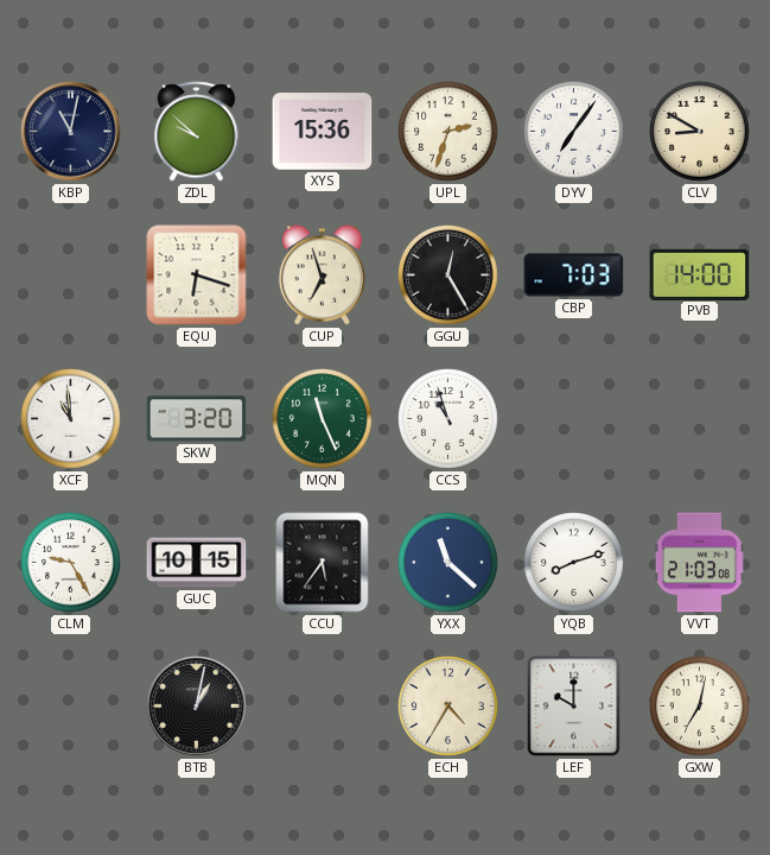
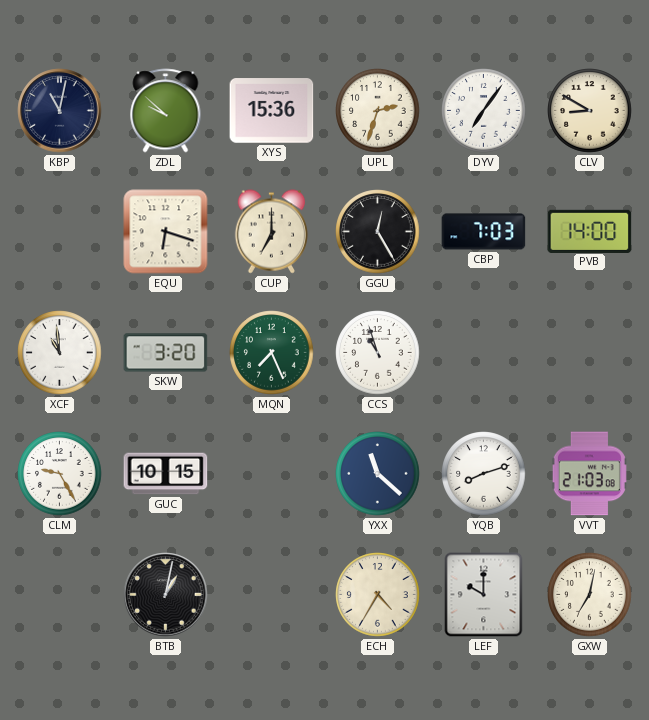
CUP: 6:57 -> 7:00
MQN: 11:26 -> 7:26
CCU: 5:36 -> none
